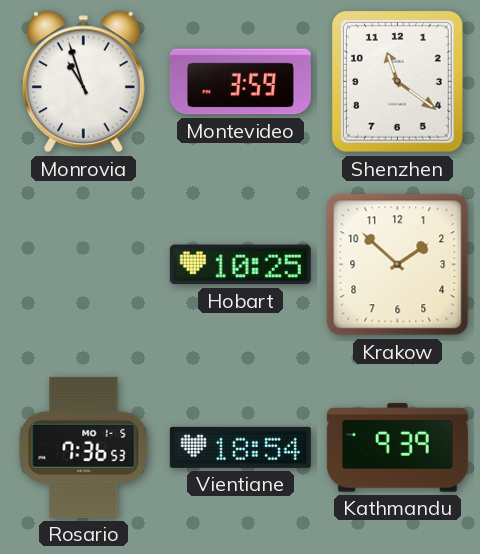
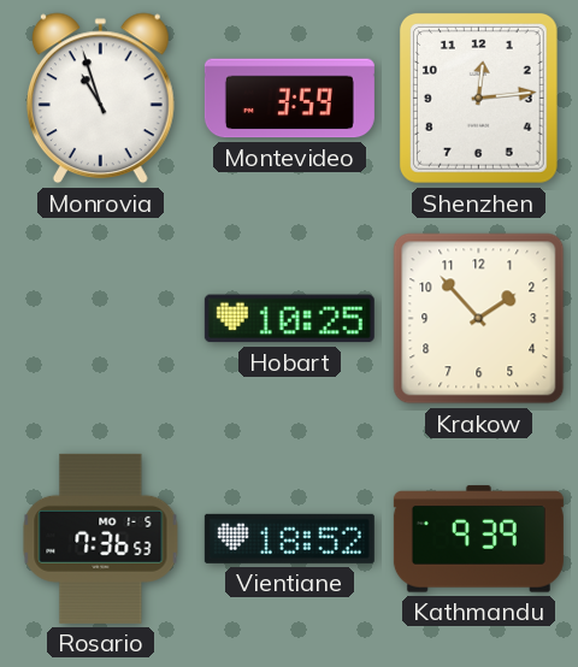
Shenzhen: 11:21 -> 12:14
Krakow: 1:52 -> 1:53
Vientiane: 18:54 -> 18:52
